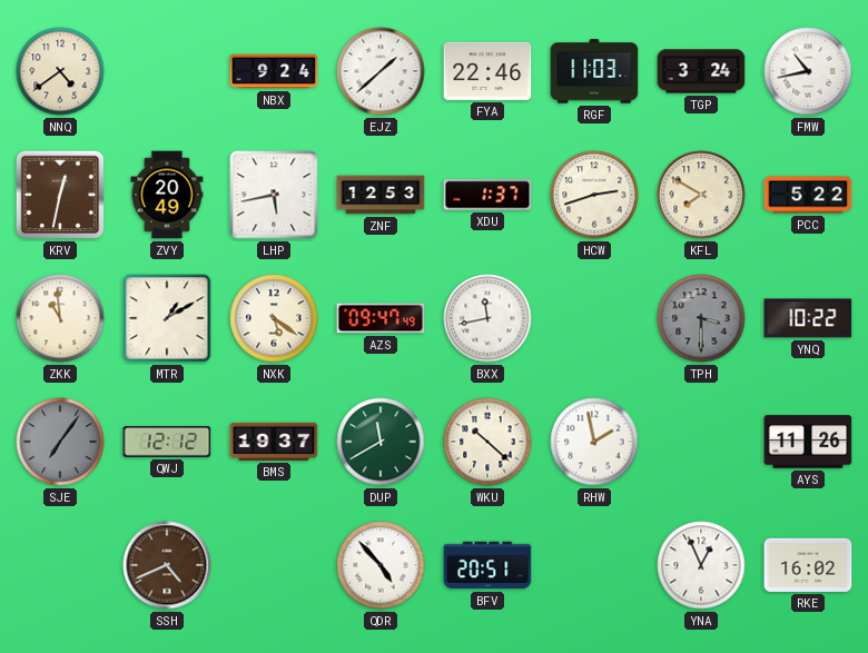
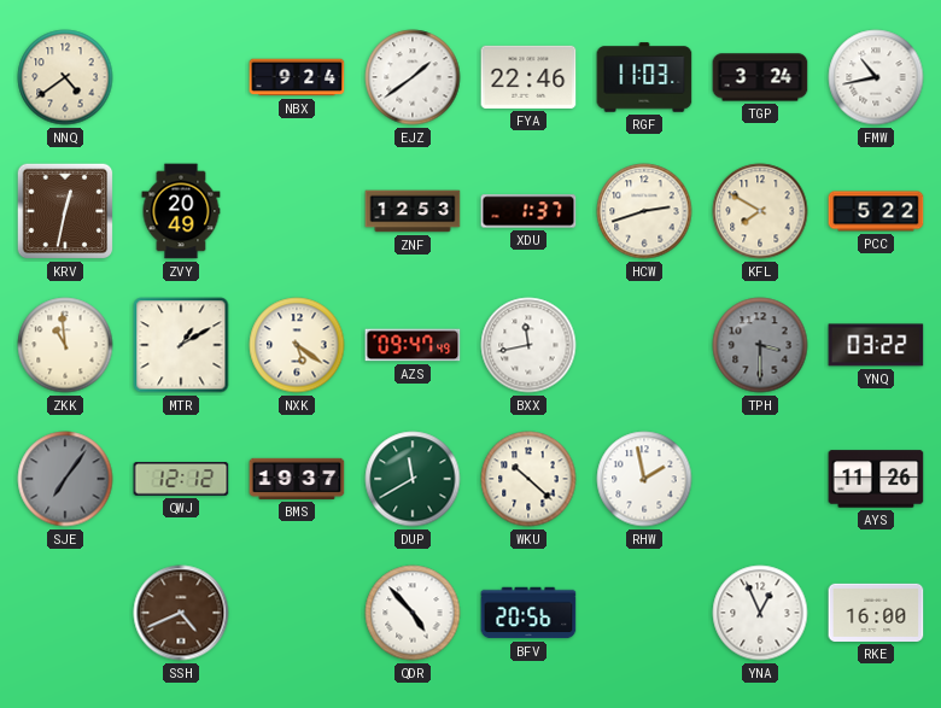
EJZ: 1:38 -> 1:39
LHP: 5:43 -> none
YNQ: 10:22 -> 03:22
BFV: 20:51 -> 20:56
RKE: 16:02 -> 16:00
